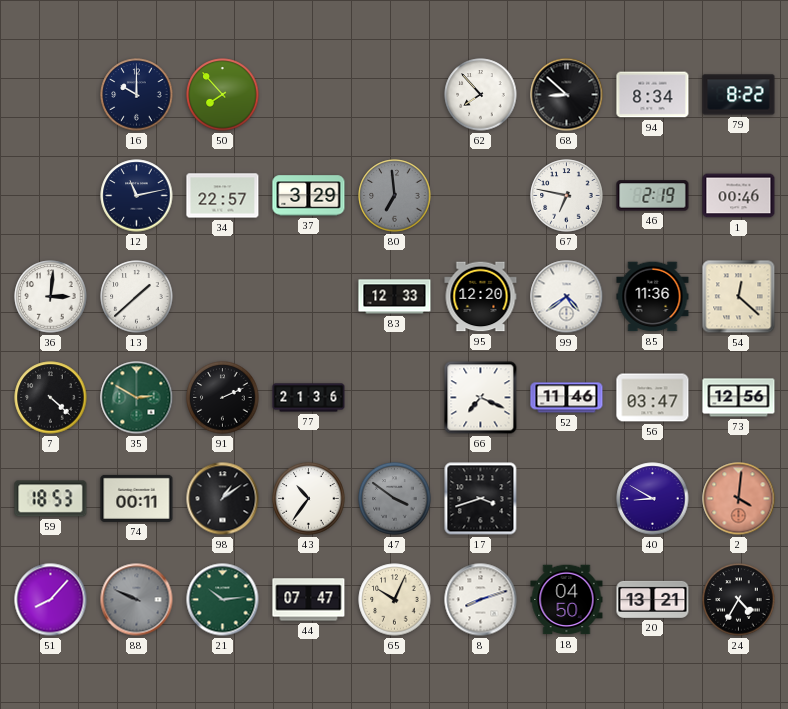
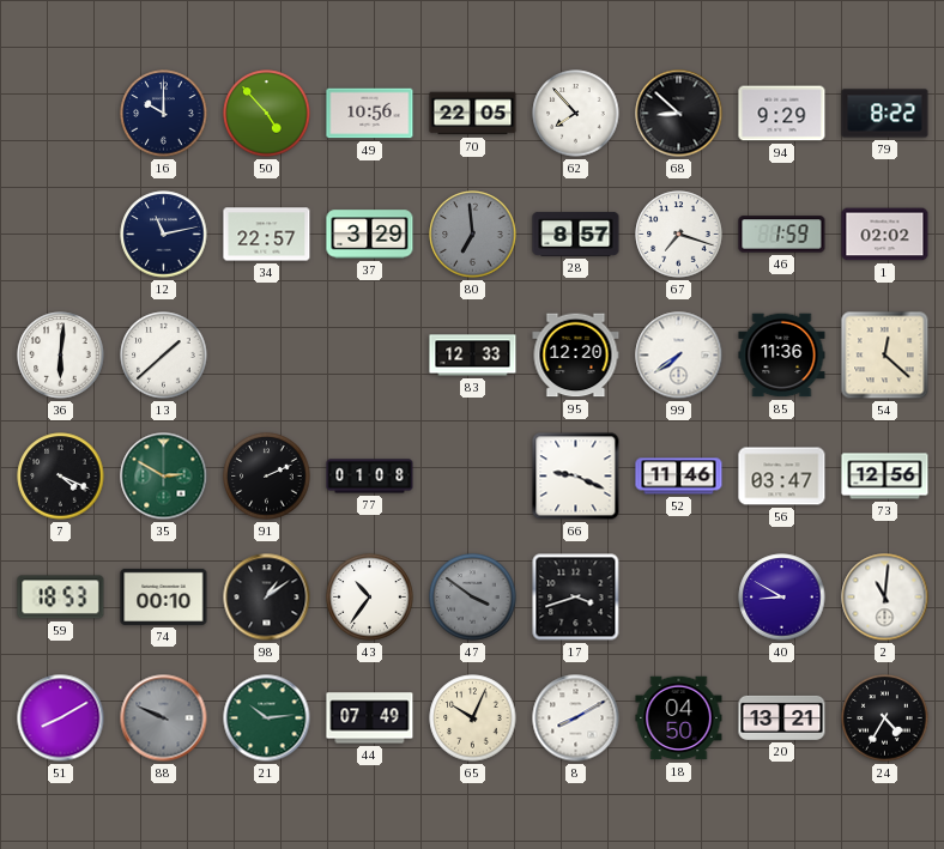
50: 7:53 -> 4:53
49: none -> 10:56
70: none -> 22:05
94: 8:34 -> 9:29
28: none -> 8:57
67: 6:47 -> 7:18
46: 2:19 -> 1:59
1: 00:46 -> 02:02
36: 3:01 -> 6:01
99: 4:39 -> 7:39
7: 4:22 -> 4:19
77: 21:36 -> 01:08
66: 7:19 -> 9:19
74: 00:11 -> 00:10
2: 4:01 -> 11:01
2 dial: salmon -> white
51: 8:07 -> 8:10
44: 07:47 -> 07:49
8: 8:12 -> 8:10
